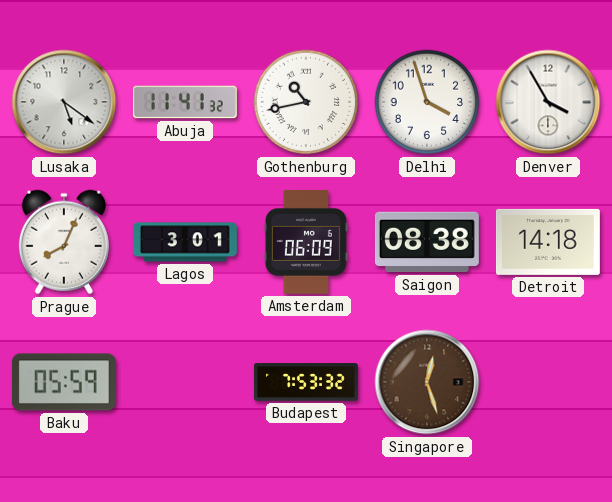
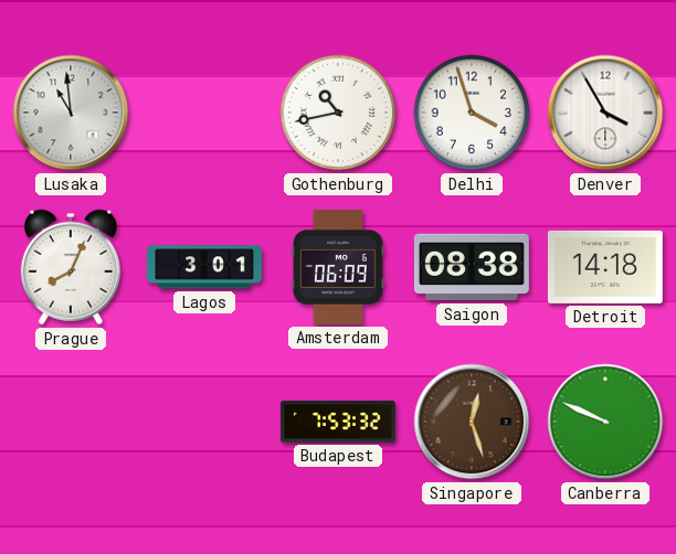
Lusaka: 5:21 -> 10:59
Abuja: 11:41 -> none
Baku: 05:59 -> none
Canberra: none -> 9:49
